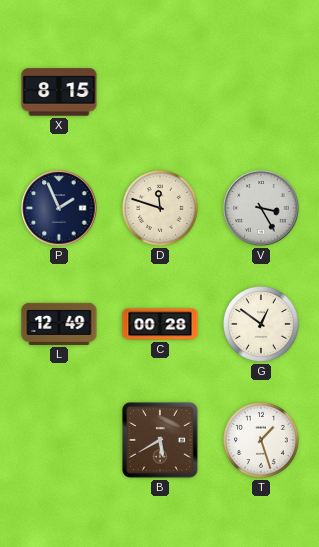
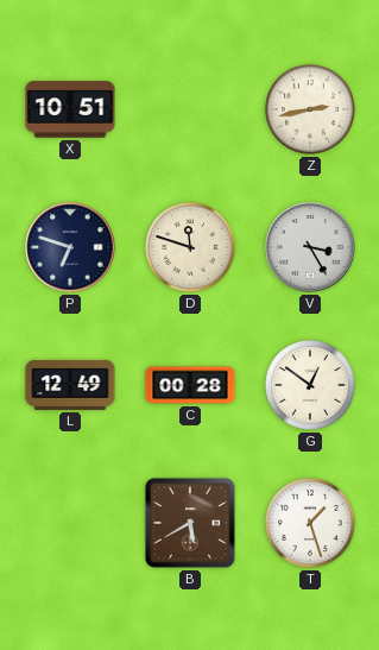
X: 8:15 -> 10:51
Z: none -> 2:43
P: 1:56 -> 6:48
